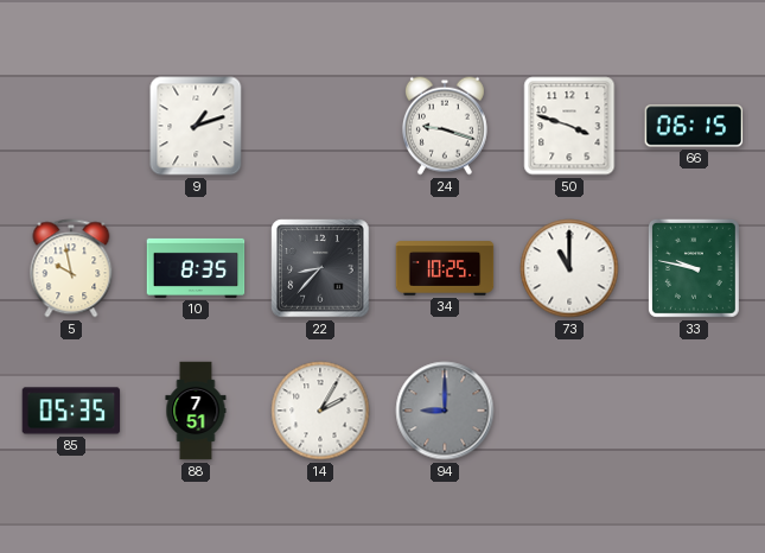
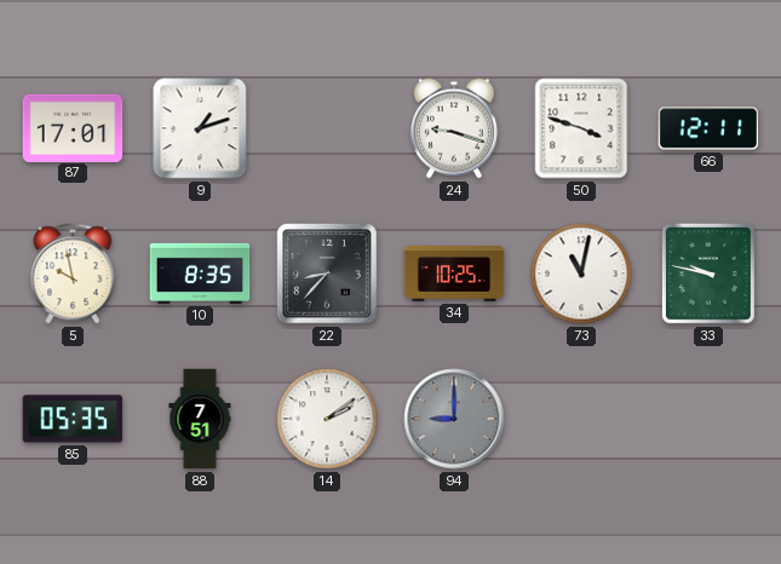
87: none -> 17:01
66: 06:15 -> 12:11
73: 11:00 -> 11:02
14: 2:05 -> 2:09
